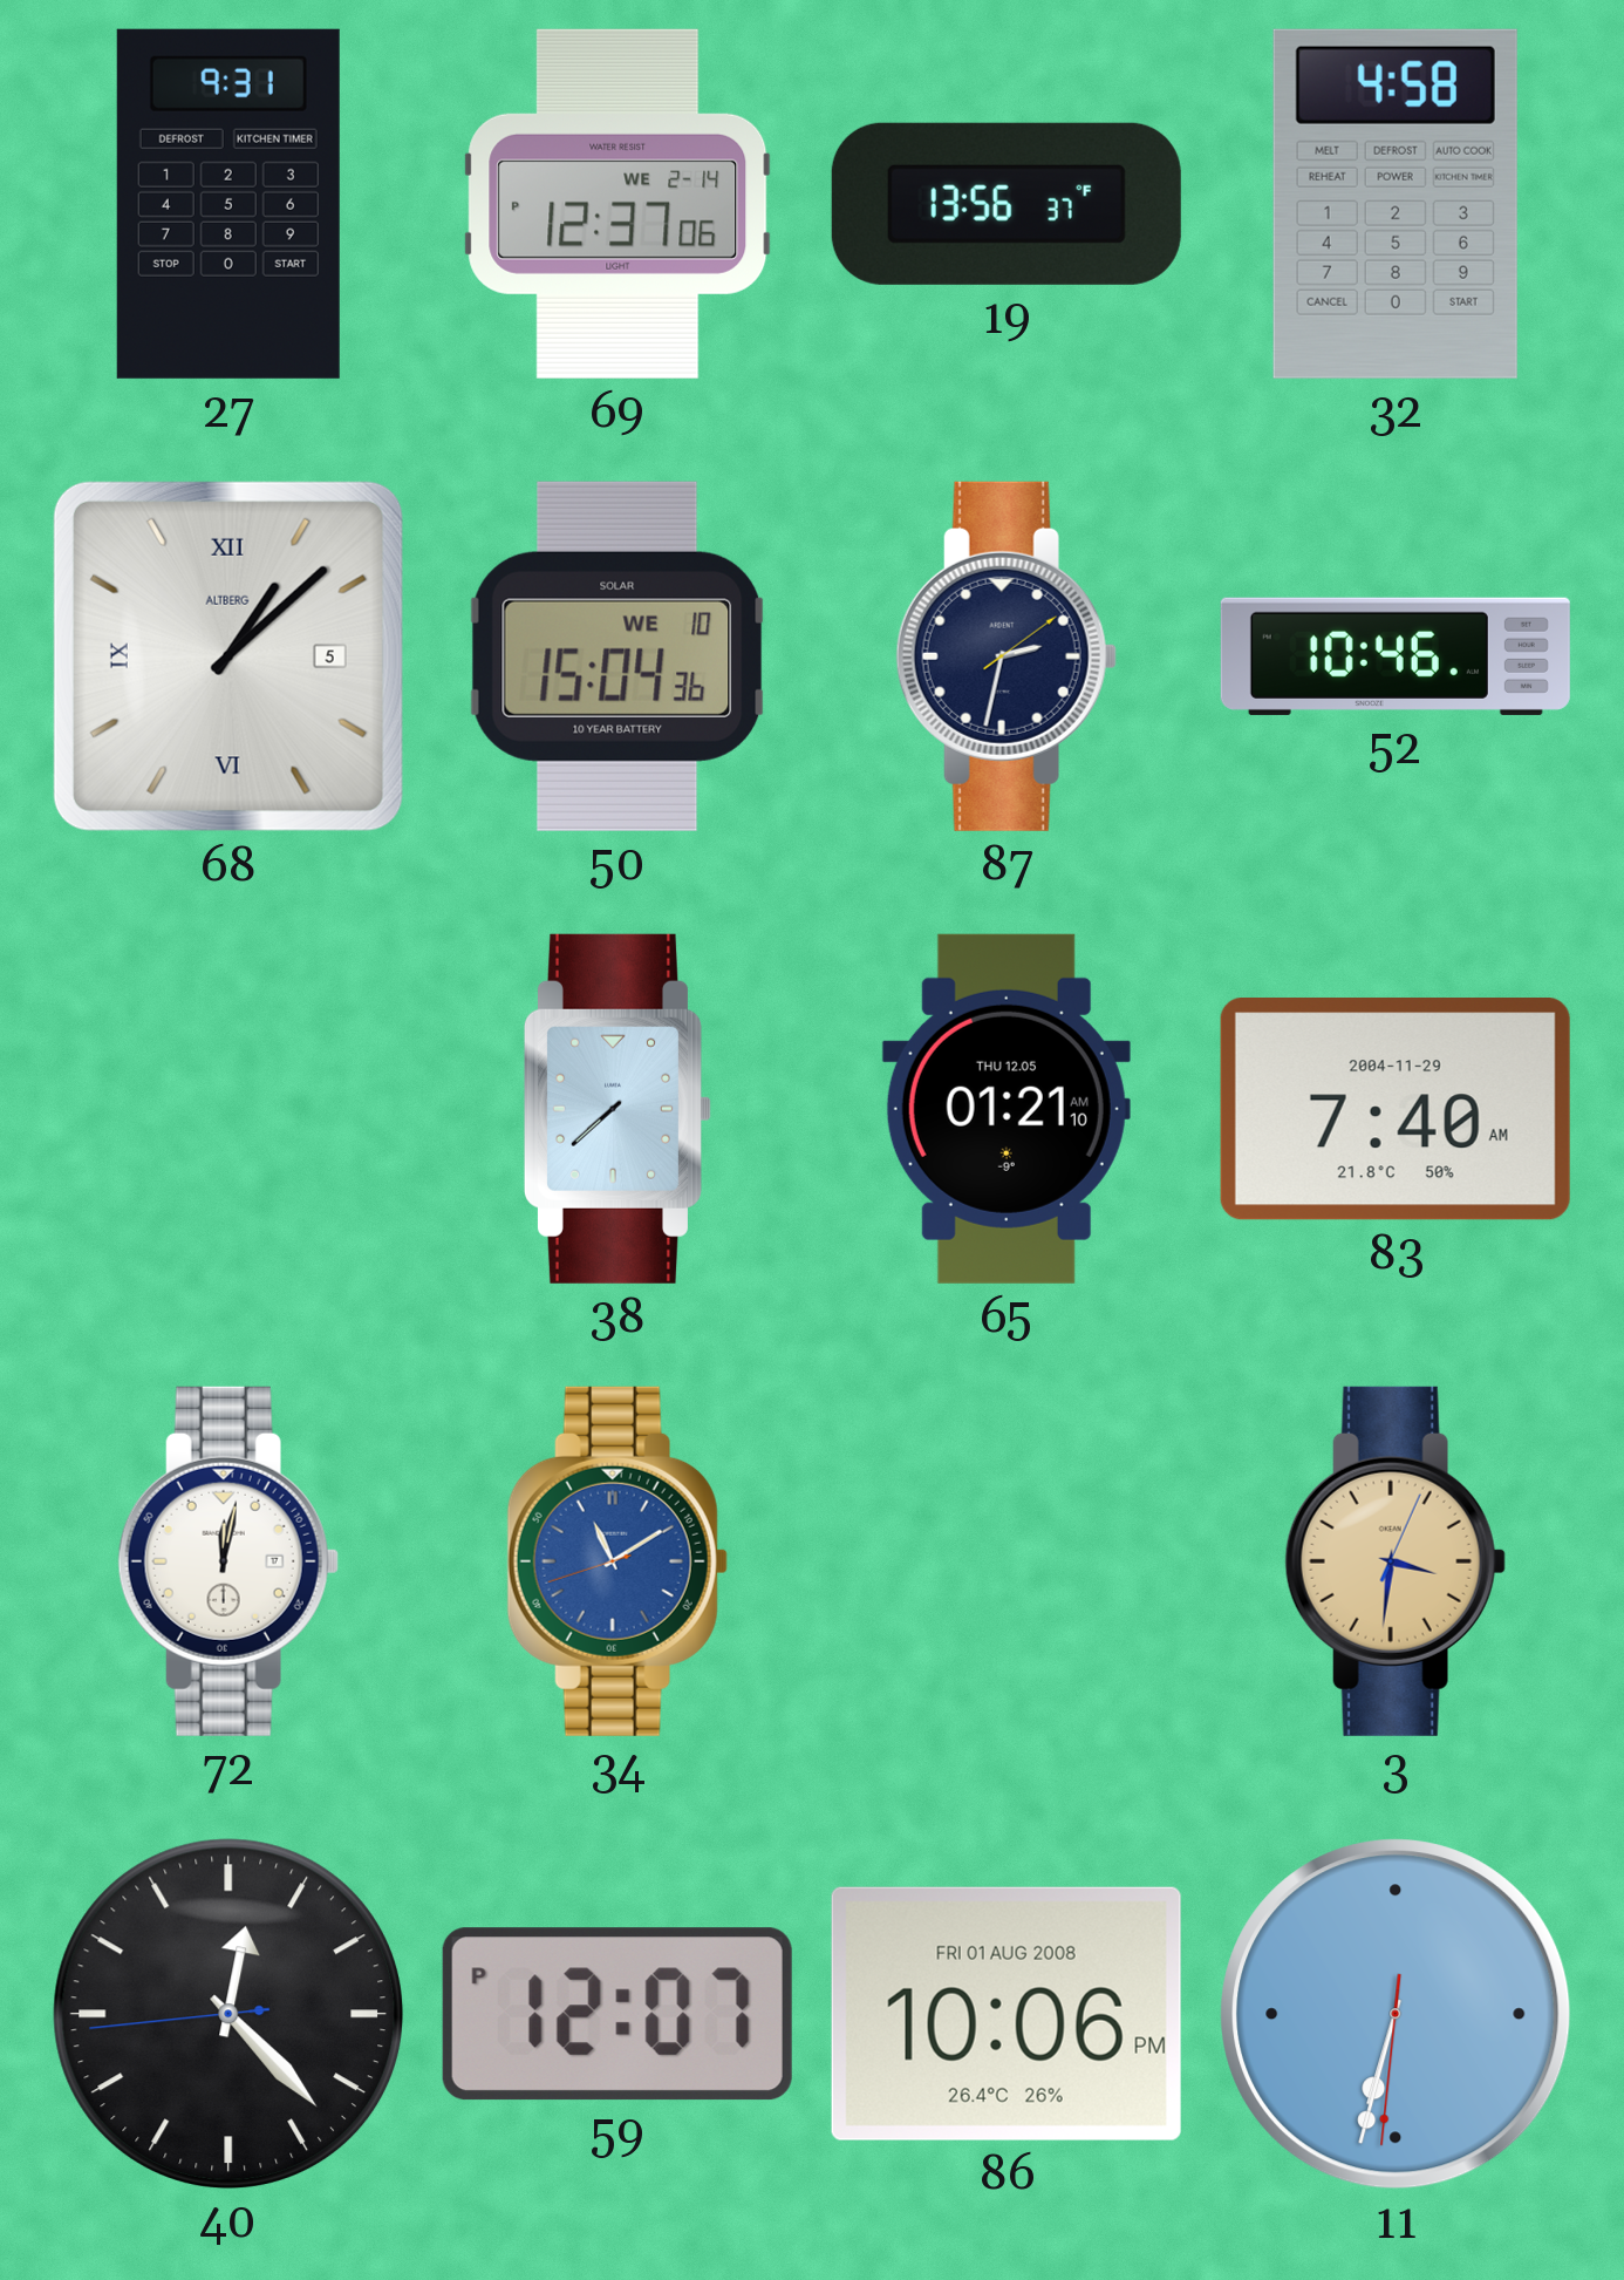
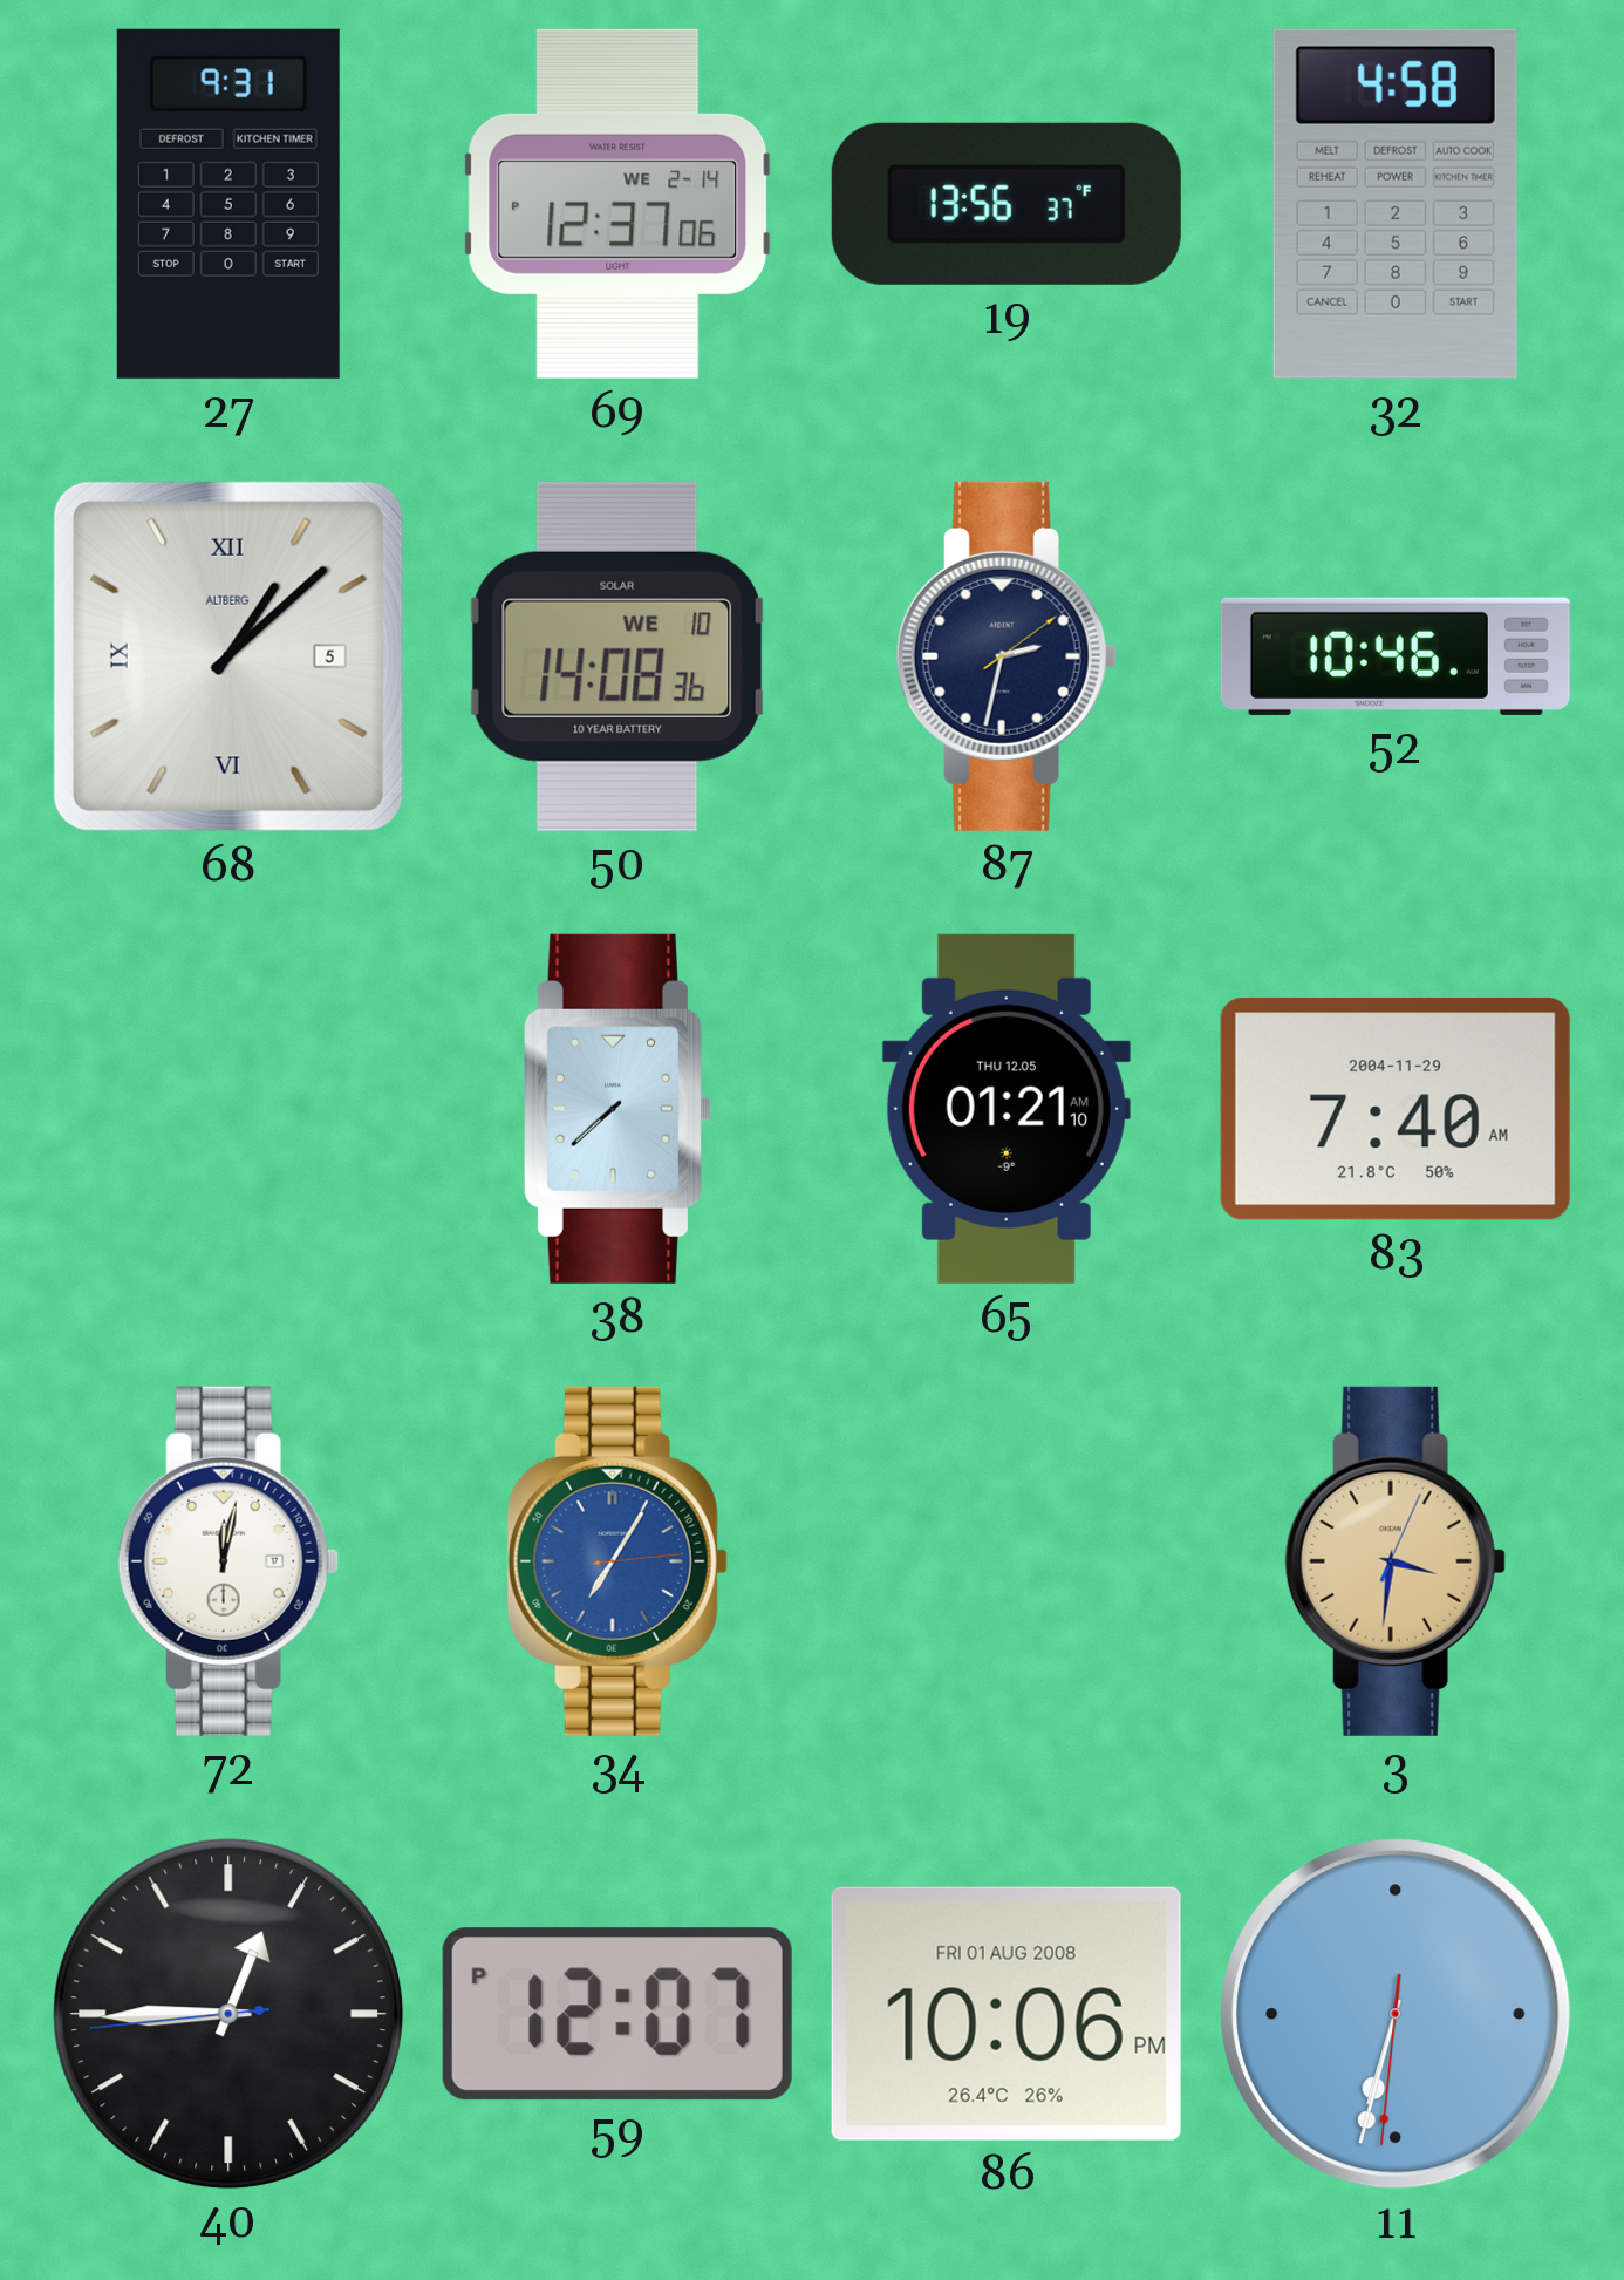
50: 15:04 -> 14:08
34: 11:09 -> 7:05
40: 12:22 -> 12:44
